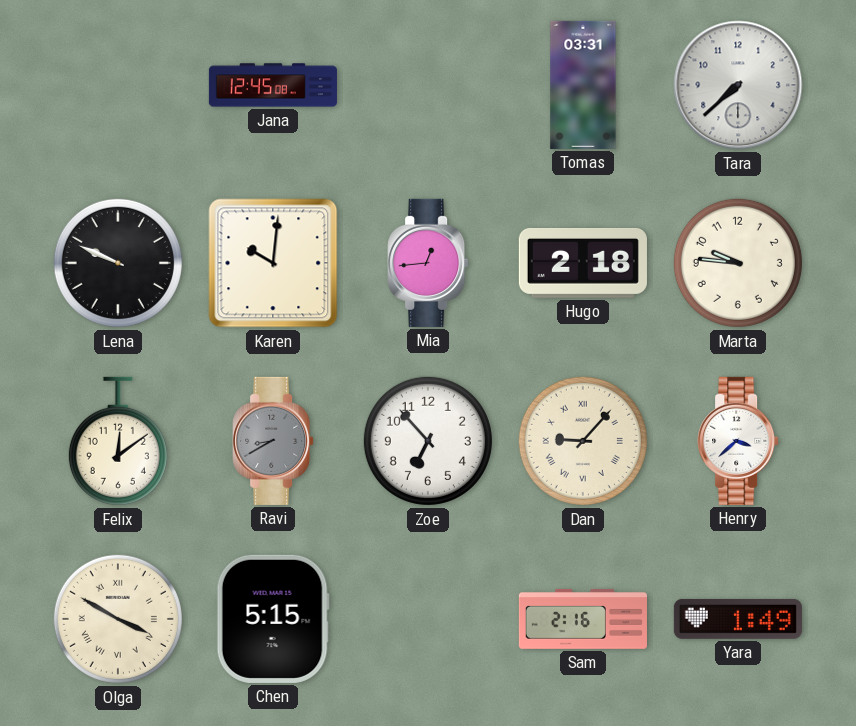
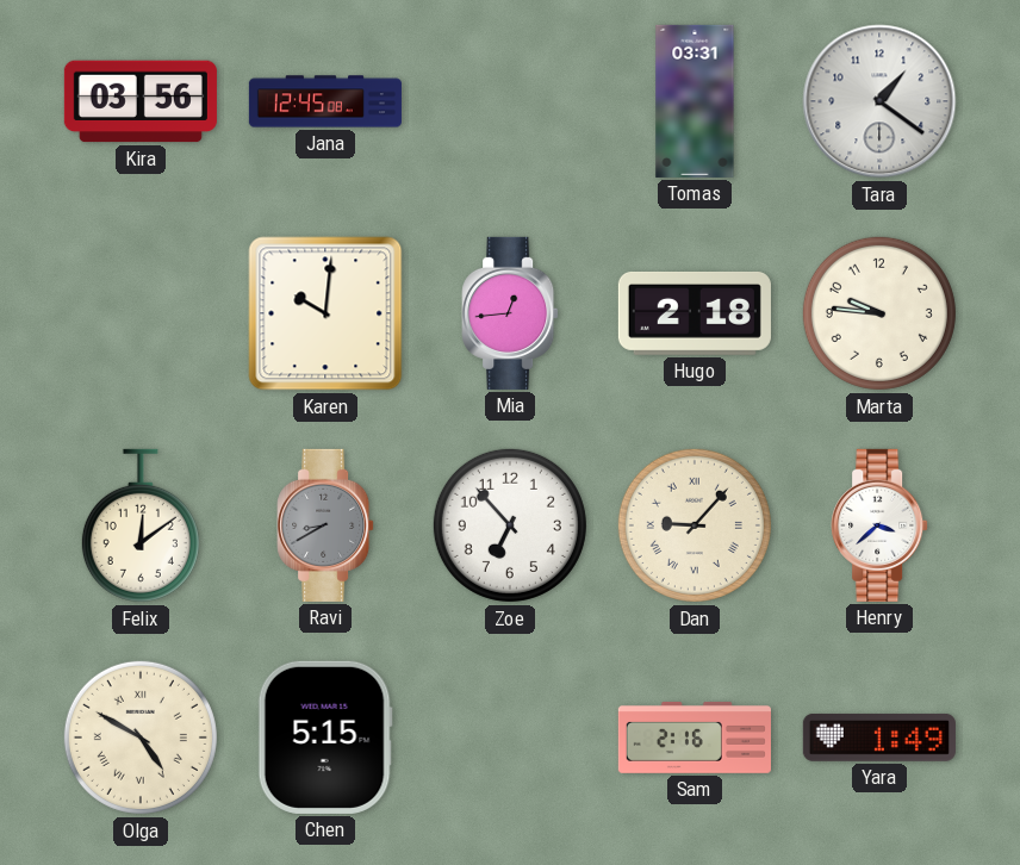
Kira: none -> 03:56
Tara: 7:38 -> 1:21
Lena: 9:49 -> none
Olga: 3:50 -> 4:50
